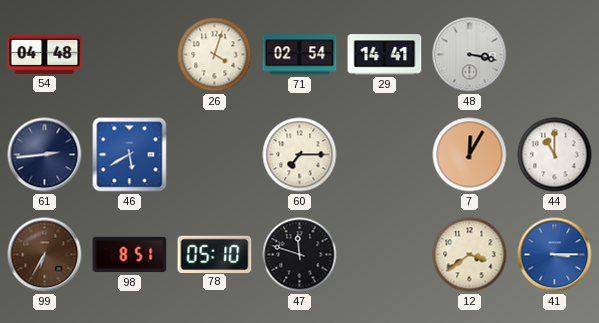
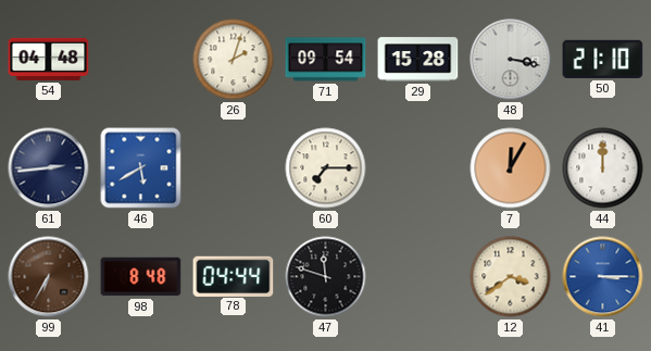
26: 4:03 -> 2:03
71: 02:54 -> 09:54
29: 14:41 -> 15:28
50: none -> 21:10
44: 11:00 -> 12:00
98: 8:51 -> 8:48
78: 05:10 -> 04:44
